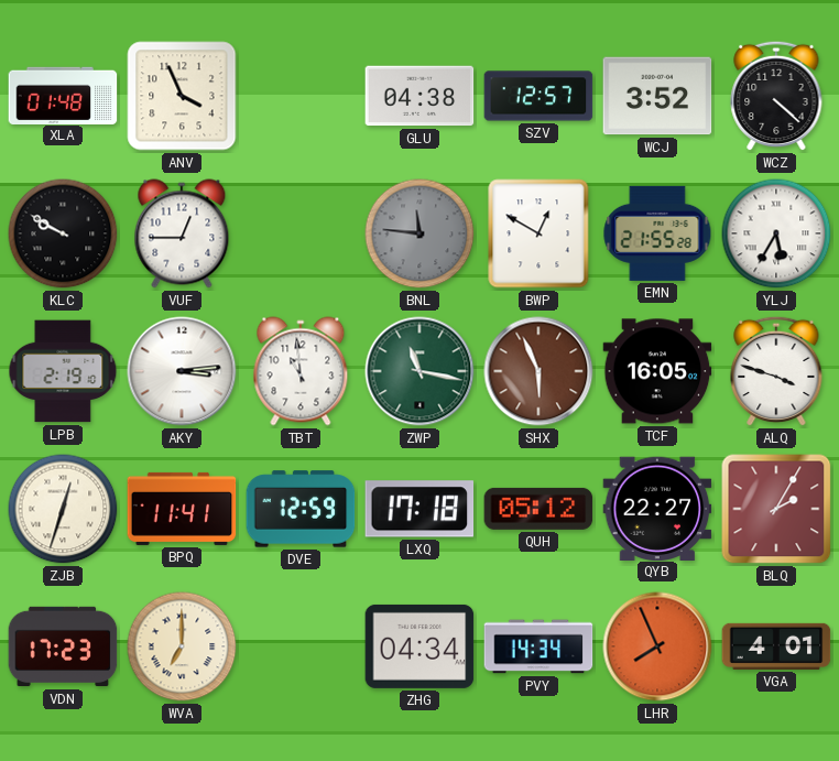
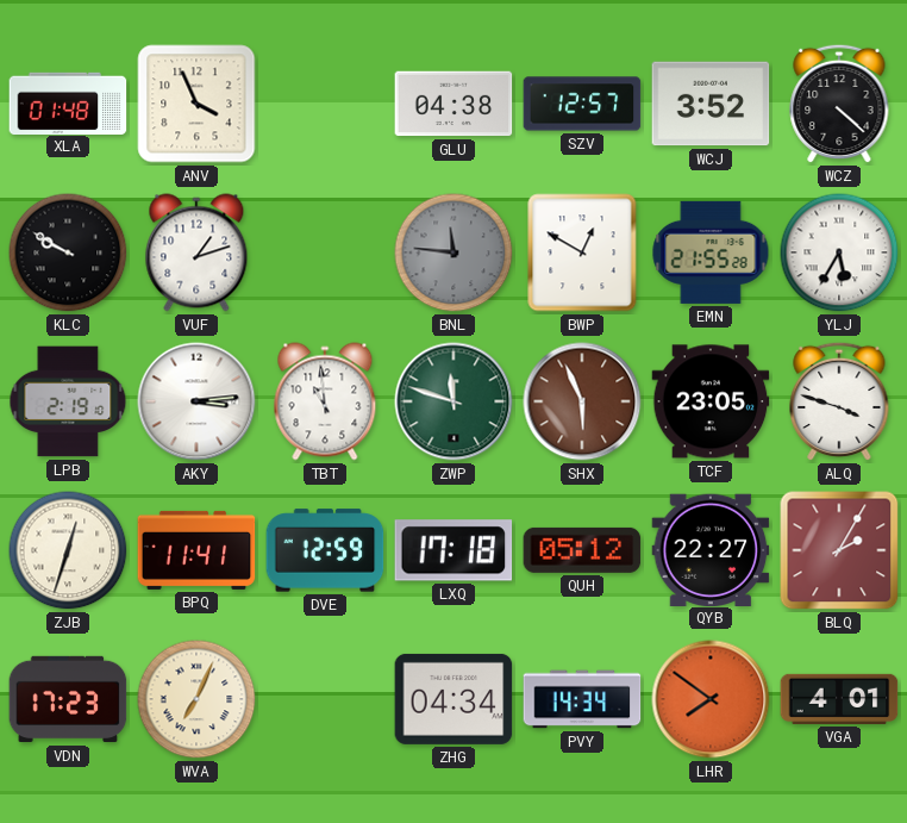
VUF: 12:45 -> 1:12
ZWP: 11:17 -> 11:48
TCF: 16:05 -> 23:05
WVA: 7:00 -> 7:04
LHR: 7:56 -> 7:51
